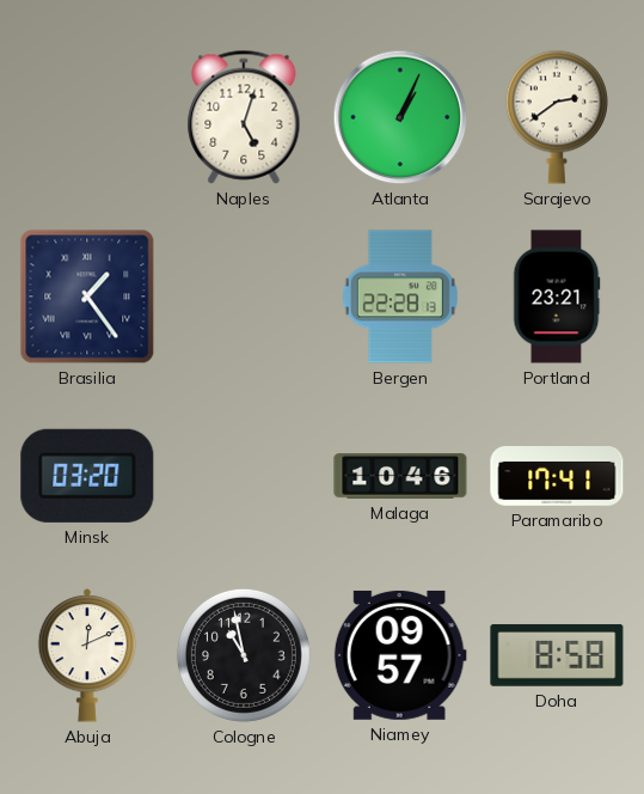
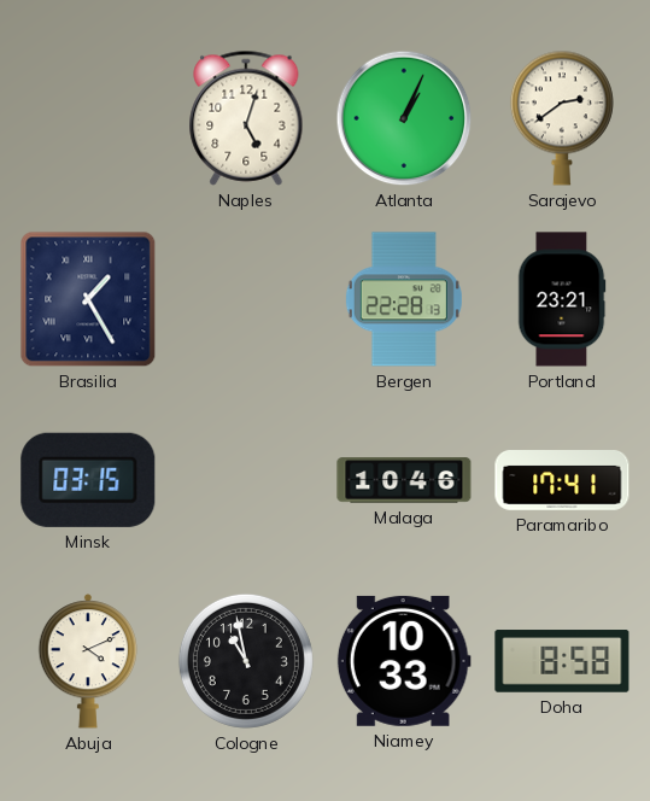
Brasilia: 1:24 -> 1:25
Minsk: 03:20 -> 03:15
Abuja: 12:11 -> 4:11
Niamey: 09:57 -> 10:33
